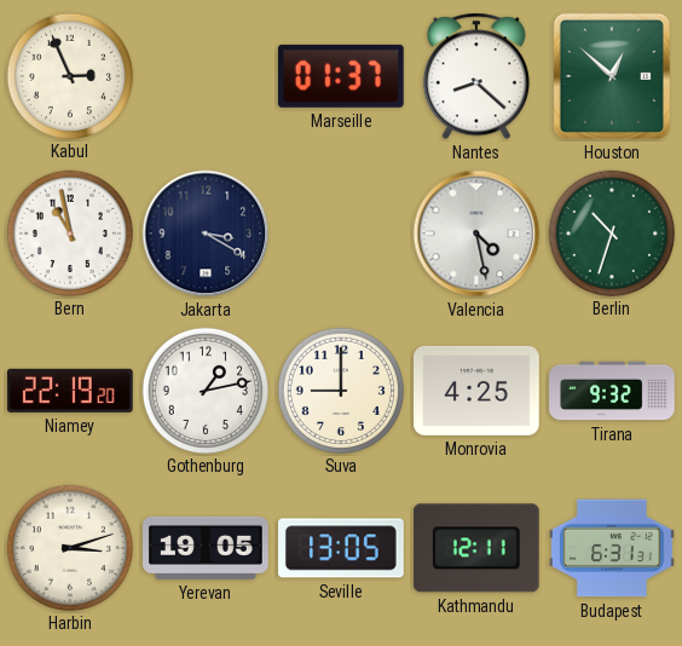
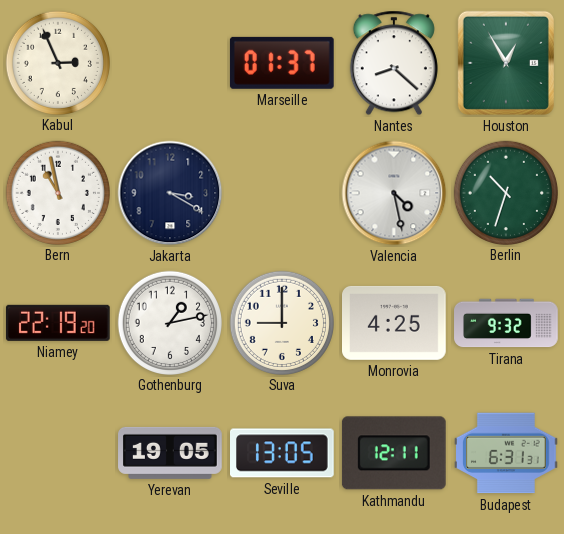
Houston: 12:52 -> 12:55
Harbin: 3:12 -> none
